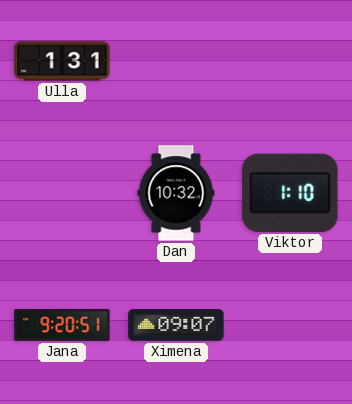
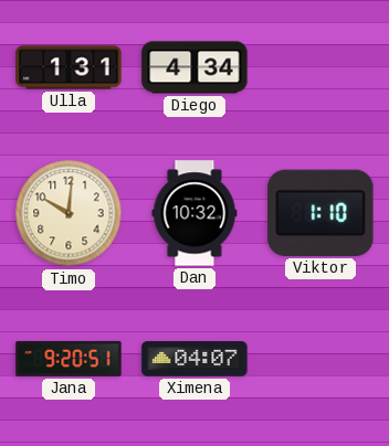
Diego: none -> 4:34
Timo: none -> 10:01
Ximena: 09:07 -> 04:07
